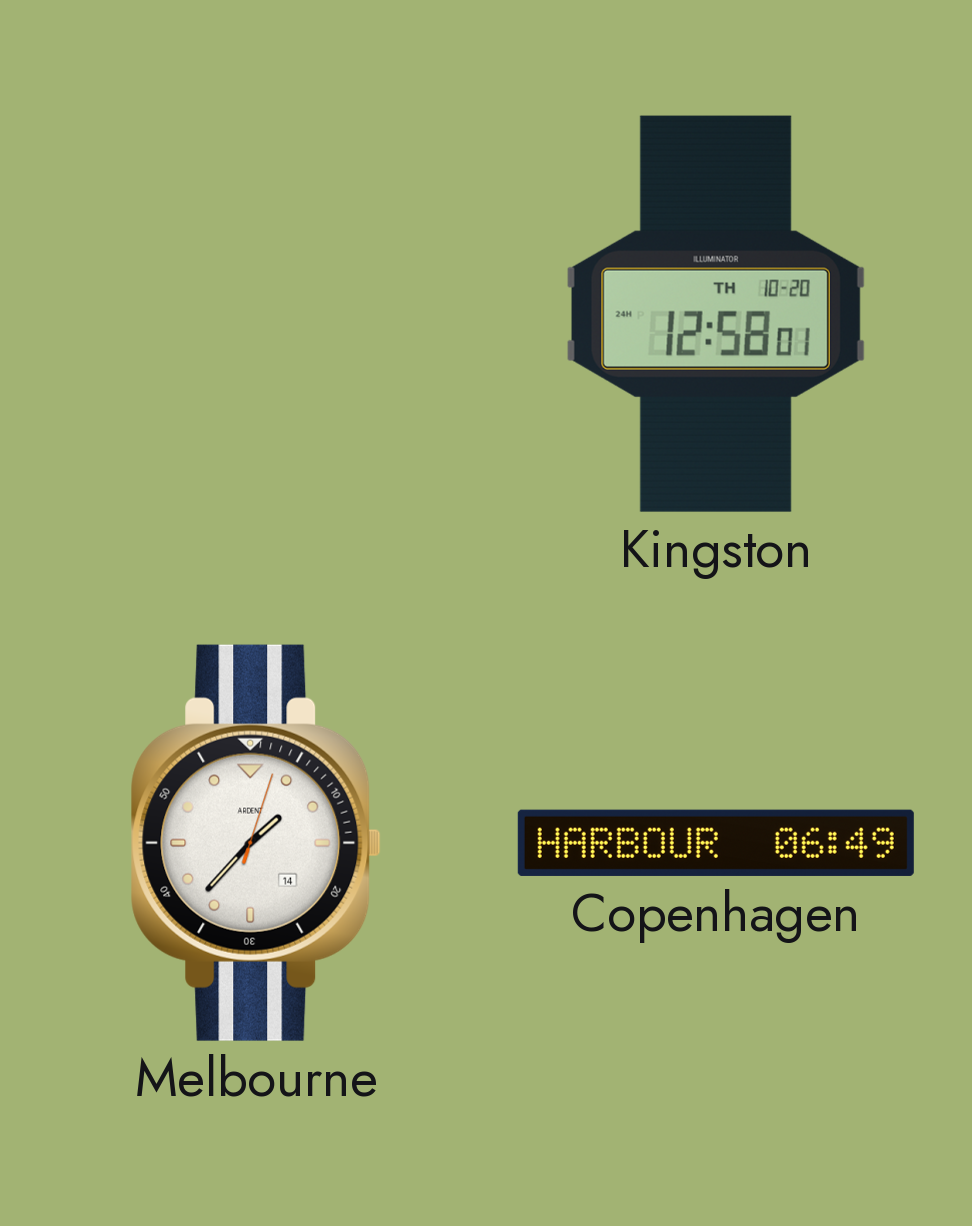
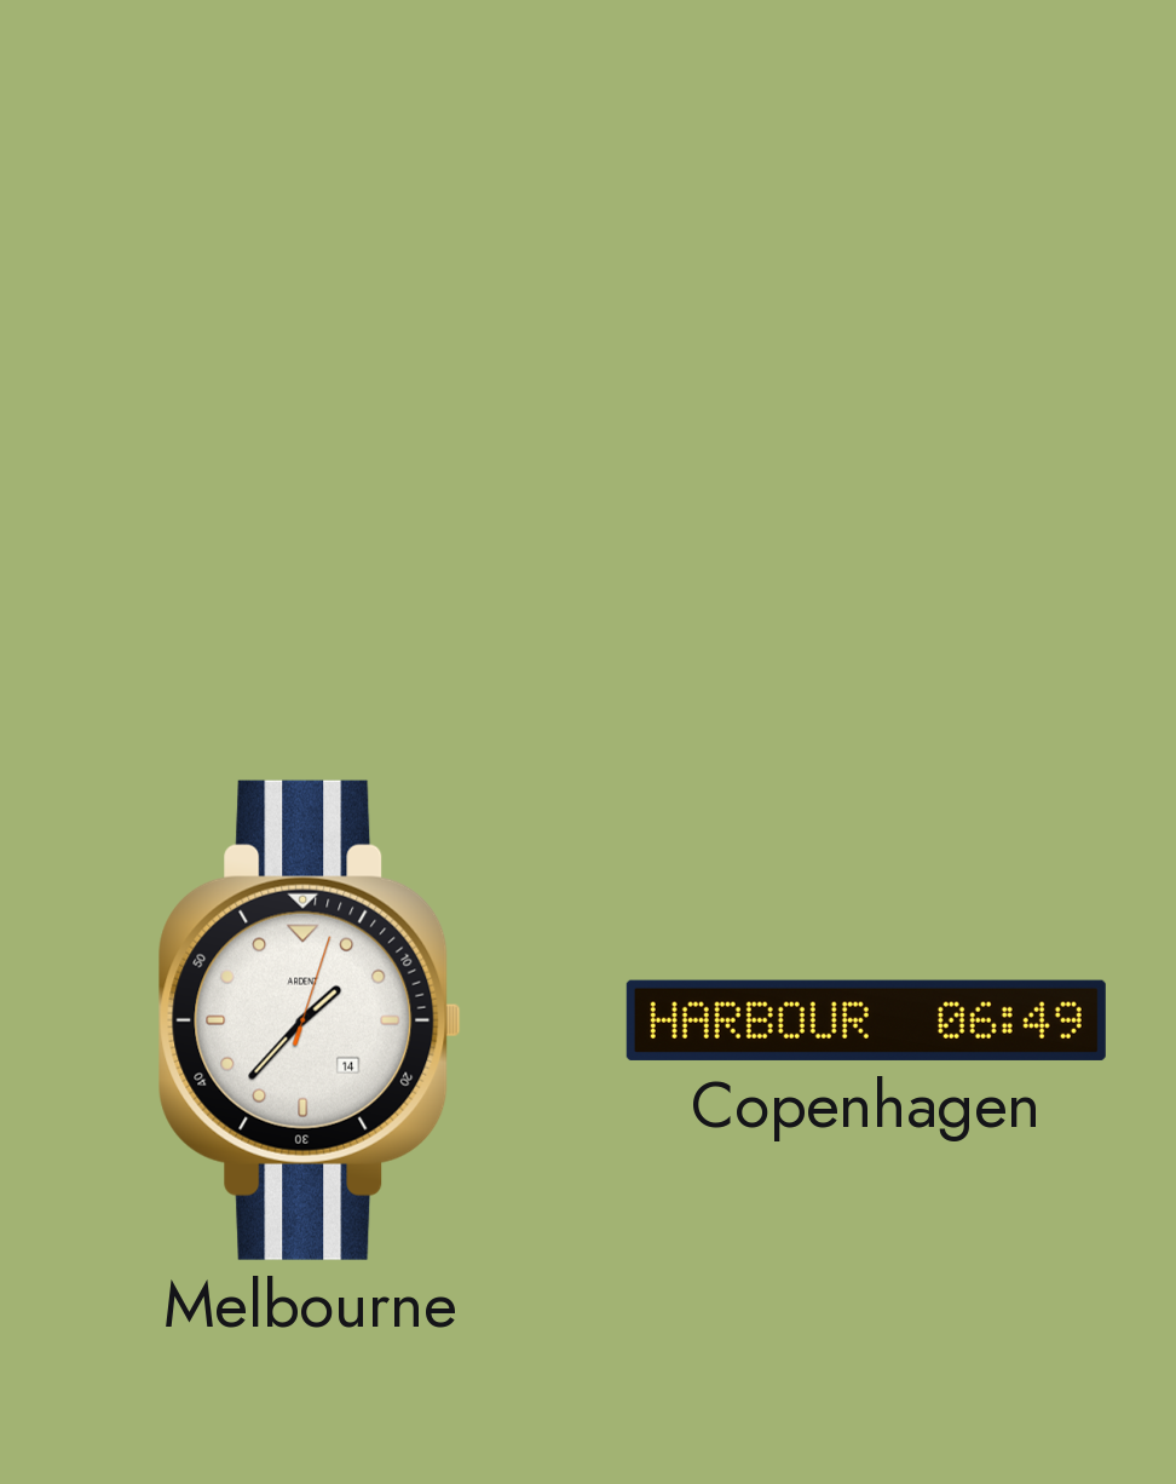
Kingston: 12:58 -> none
